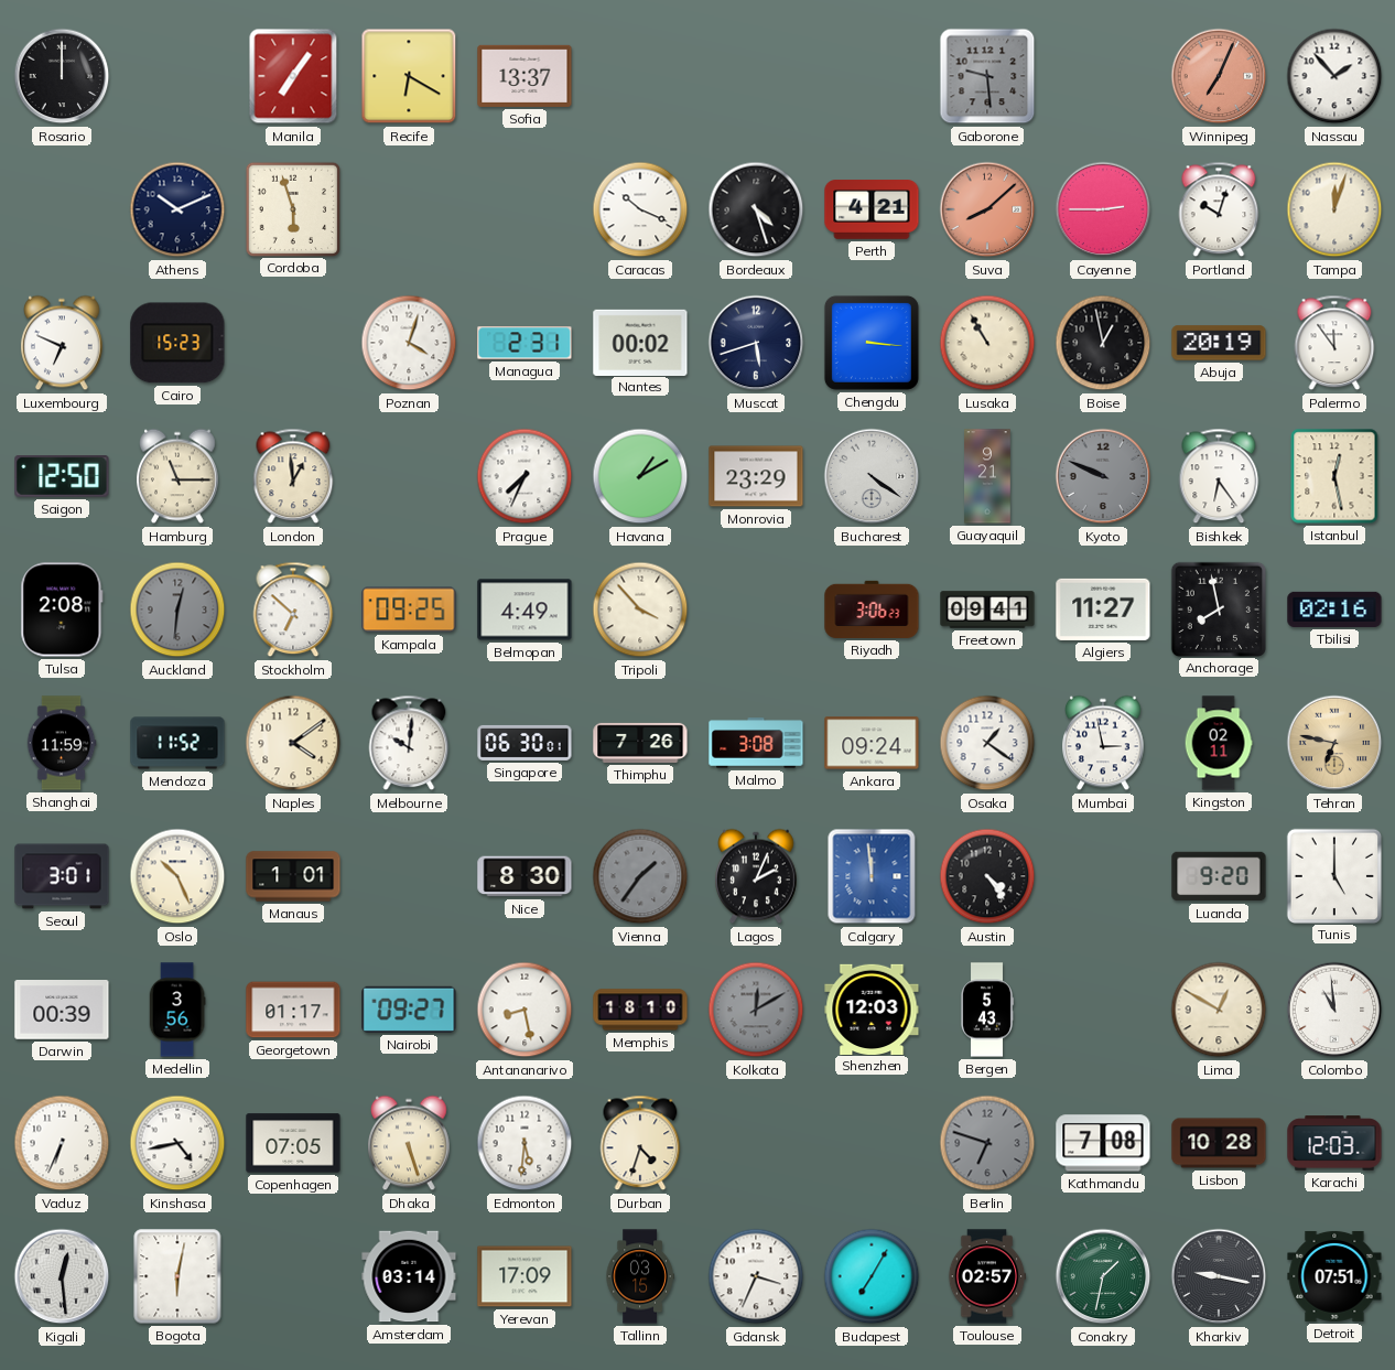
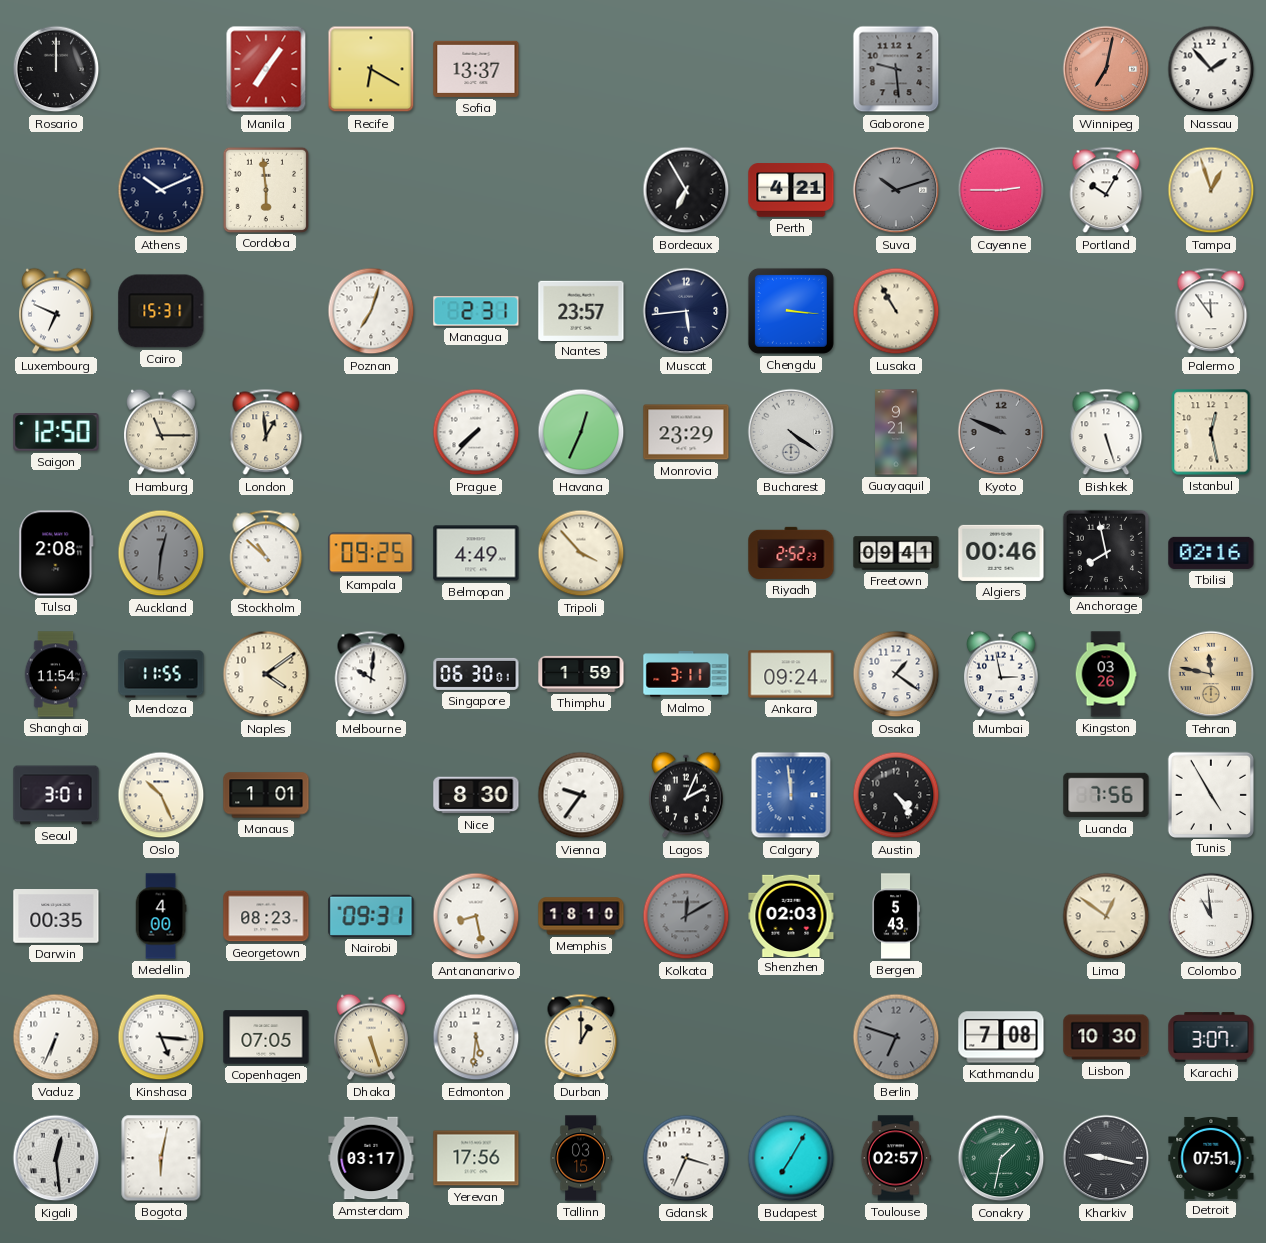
Winnipeg: 7:04 -> 7:02
Cordoba: 5:57 -> 5:59
Caracas: 10:19 -> none
Bordeaux: 4:27 -> 6:55
Suva: 8:08 -> 10:12
Suva dial: salmon -> grey
Portland: 10:03 -> 10:05
Tampa: 12:03 -> 12:57
Cairo: 15:23 -> 15:31
Poznan: 4:03 -> 7:03
Nantes: 00:02 -> 23:57
Muscat: 5:42 -> 5:44
Boise: 12:58 -> none
Abuja: 20:19 -> none
Prague: 7:34 -> 7:37
Havana: 1:10 -> 12:34
Bishkek: 6:24 -> 5:27
Stockholm: 6:52 -> 10:52
Riyadh: 3:06 -> 2:52
Algiers: 11:27 -> 00:46
Shanghai: 11:59 -> 11:54
Mendoza: 11:52 -> 11:55
Thimphu: 7:26 -> 1:59
Malmo: 3:08 -> 3:11
Kingston: 02:11 -> 03:26
Tehran: 6:47 -> 11:47
Vienna: 1:36 -> 9:36
Vienna dial: grey -> white
Luanda: 9:20 -> 7:56
Tunis: 5:00 -> 4:55
Darwin: 00:39 -> 00:35
Medellin: 3:56 -> 4:00
Georgetown: 01:17 -> 08:23
Nairobi: 09:27 -> 09:31
Shenzhen: 12:03 -> 02:03
Lima: 12:50 -> 12:51
Kinshasa: 4:43 -> 5:16
Durban: 4:33 -> 1:00
Lisbon: 10:28 -> 10:30
Karachi: 12:03 -> 3:07
Amsterdam: 03:14 -> 03:17
Yerevan: 17:09 -> 17:56
